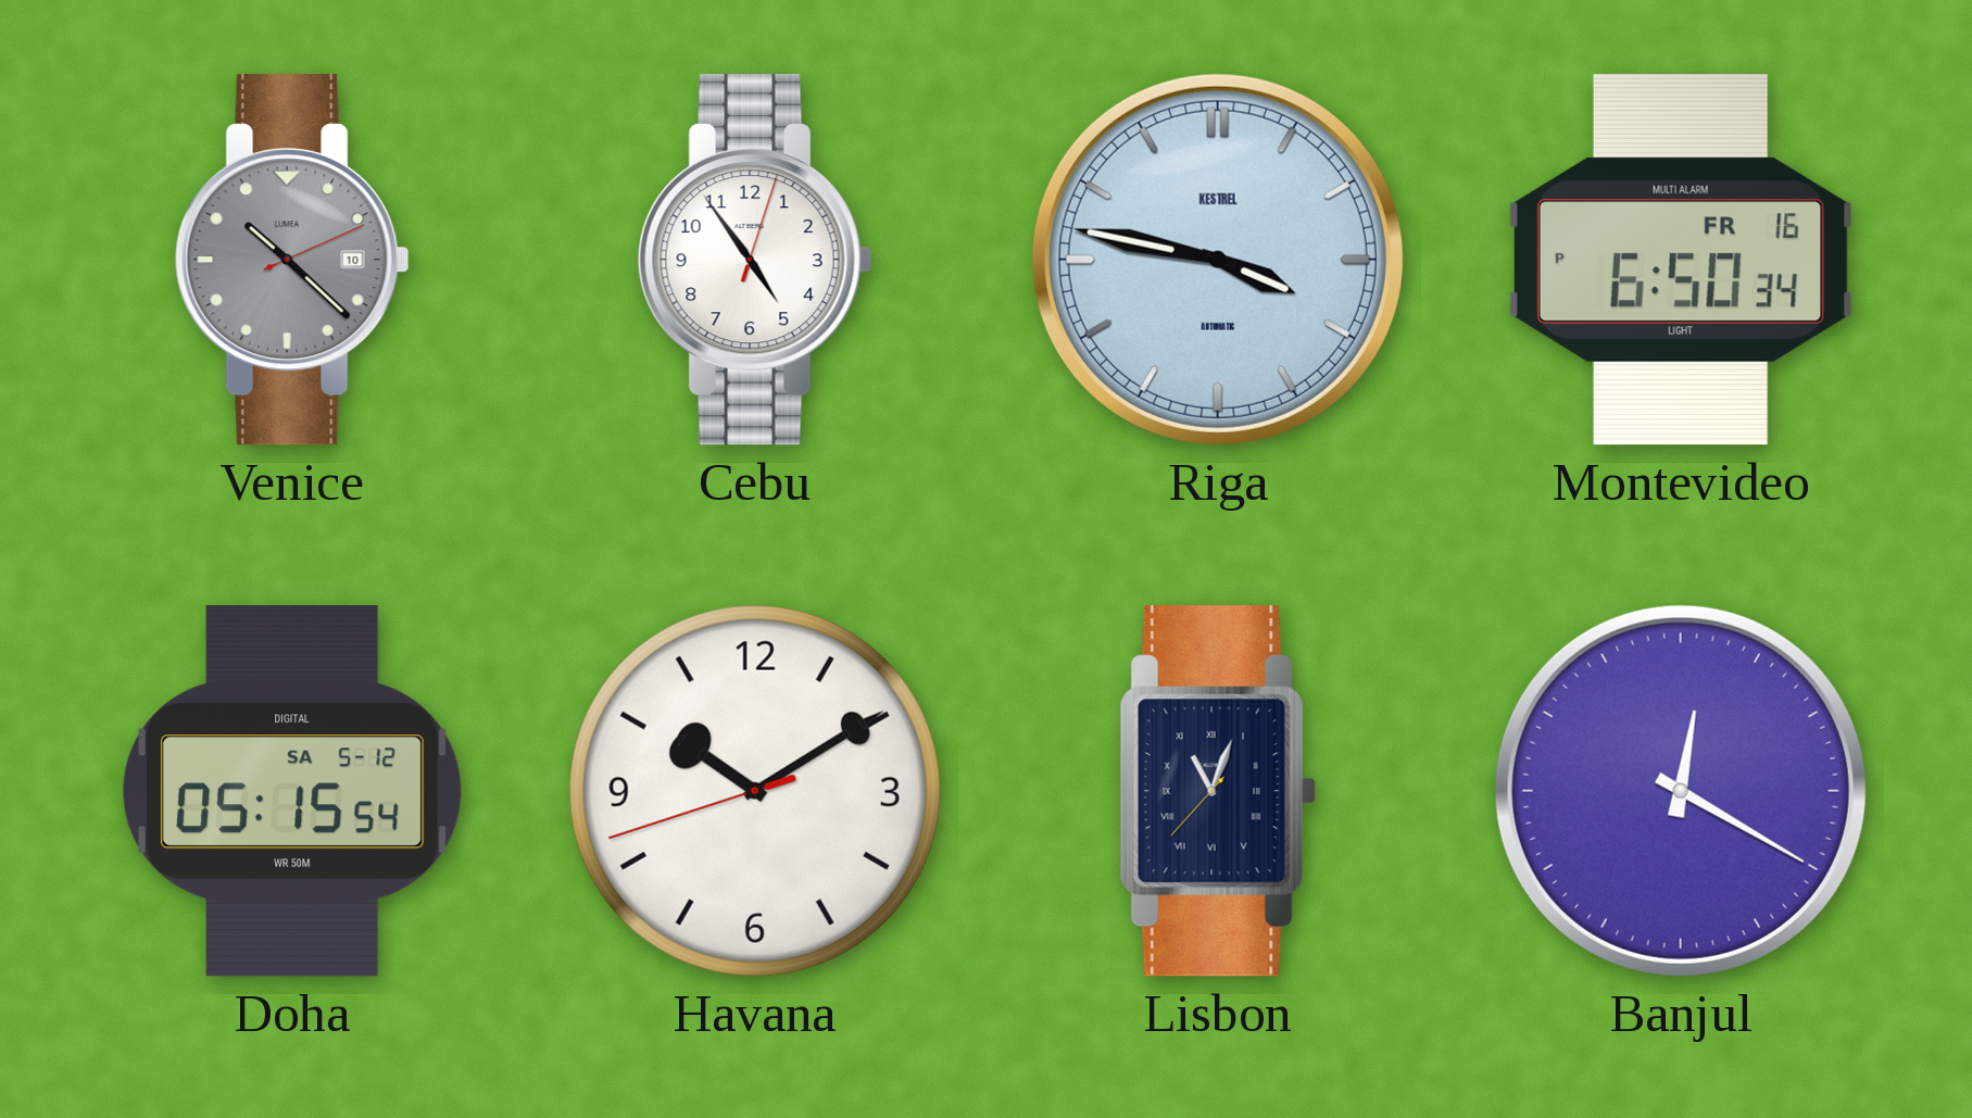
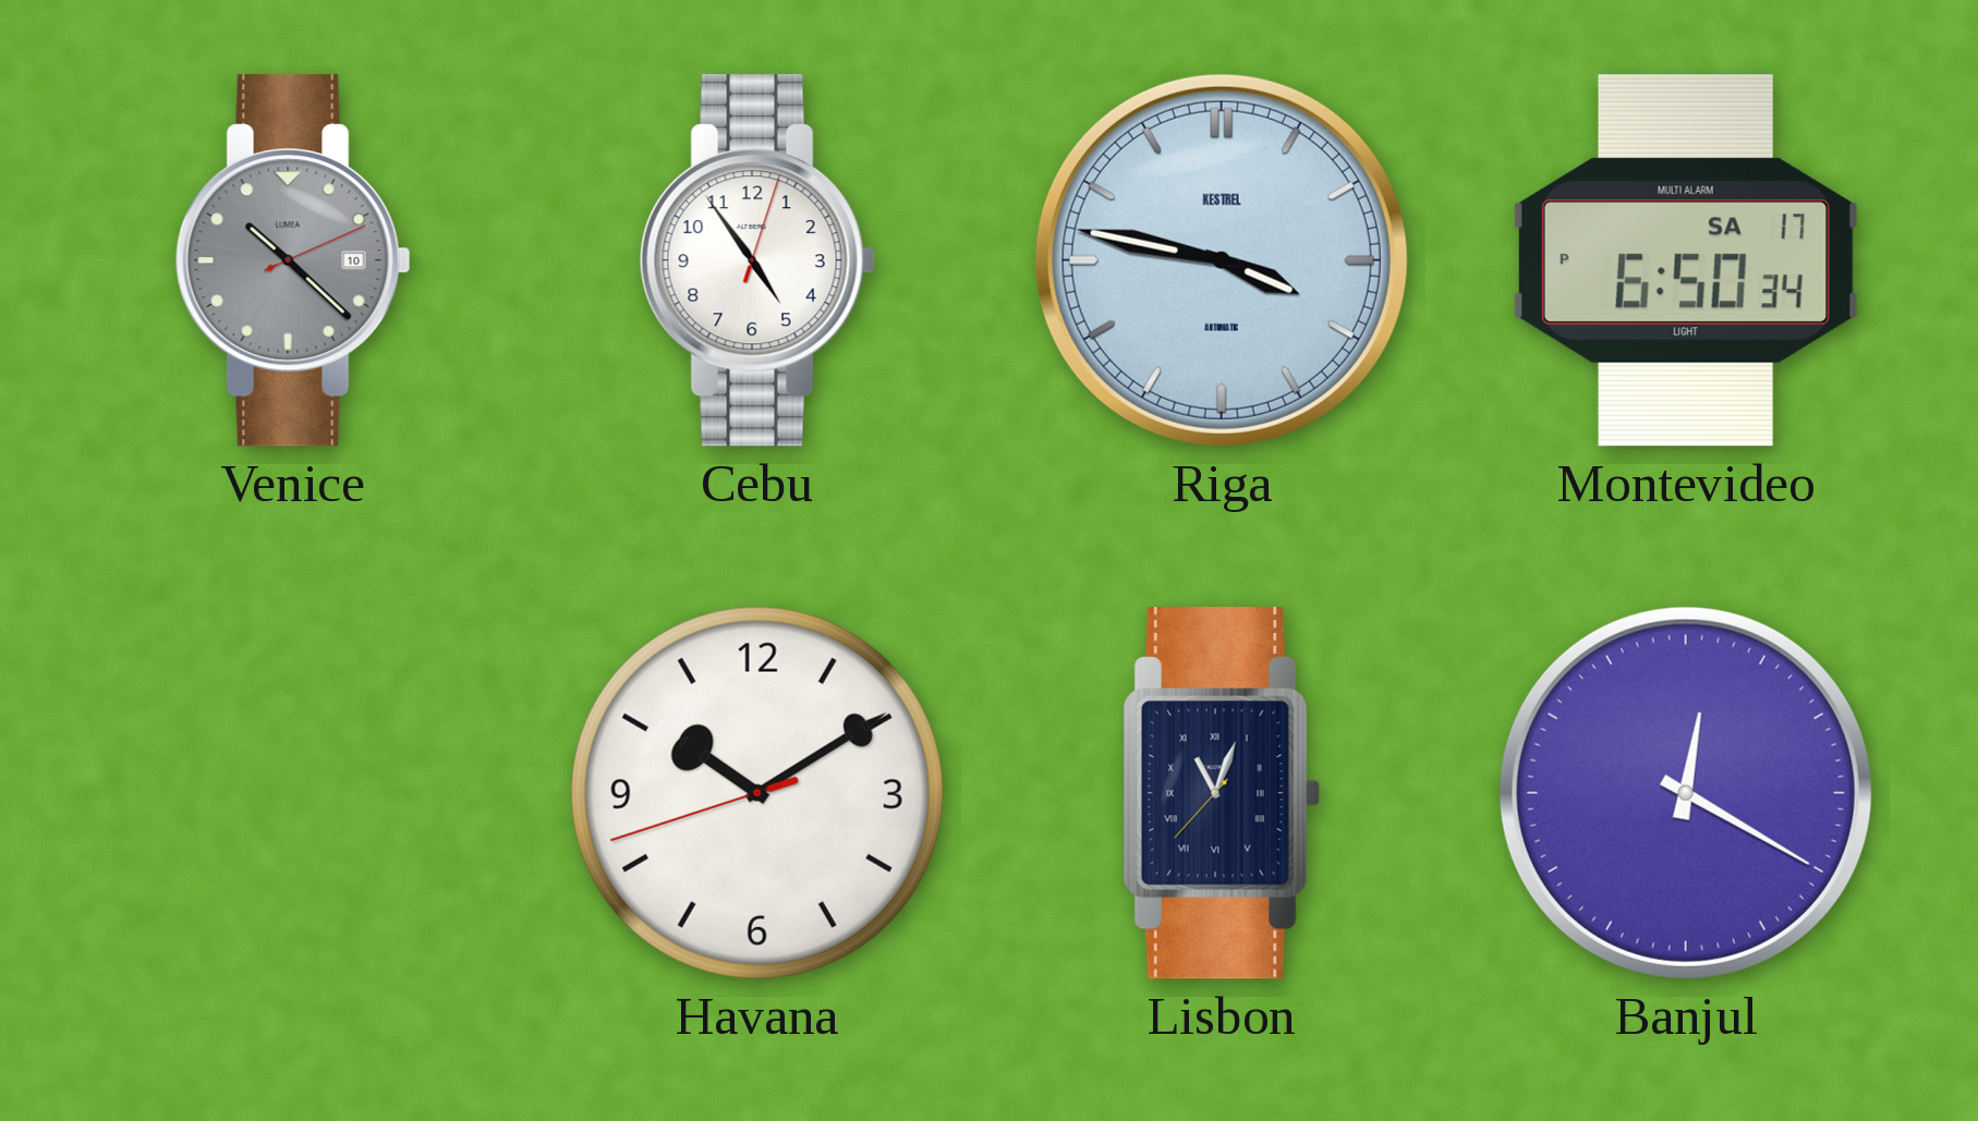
Montevideo date: FR 16 -> SA 17
Doha: 05:15 -> none
